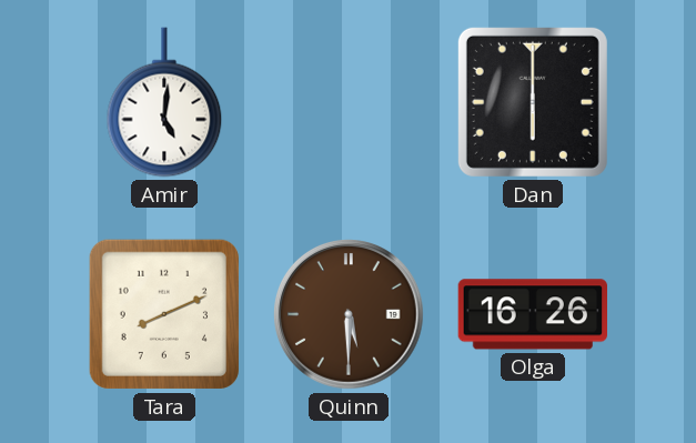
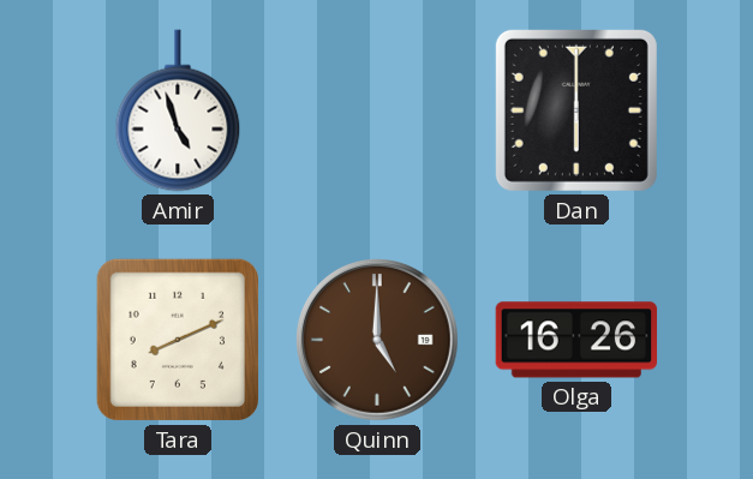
Amir: 5:01 -> 4:57
Quinn: 5:30 -> 5:00
